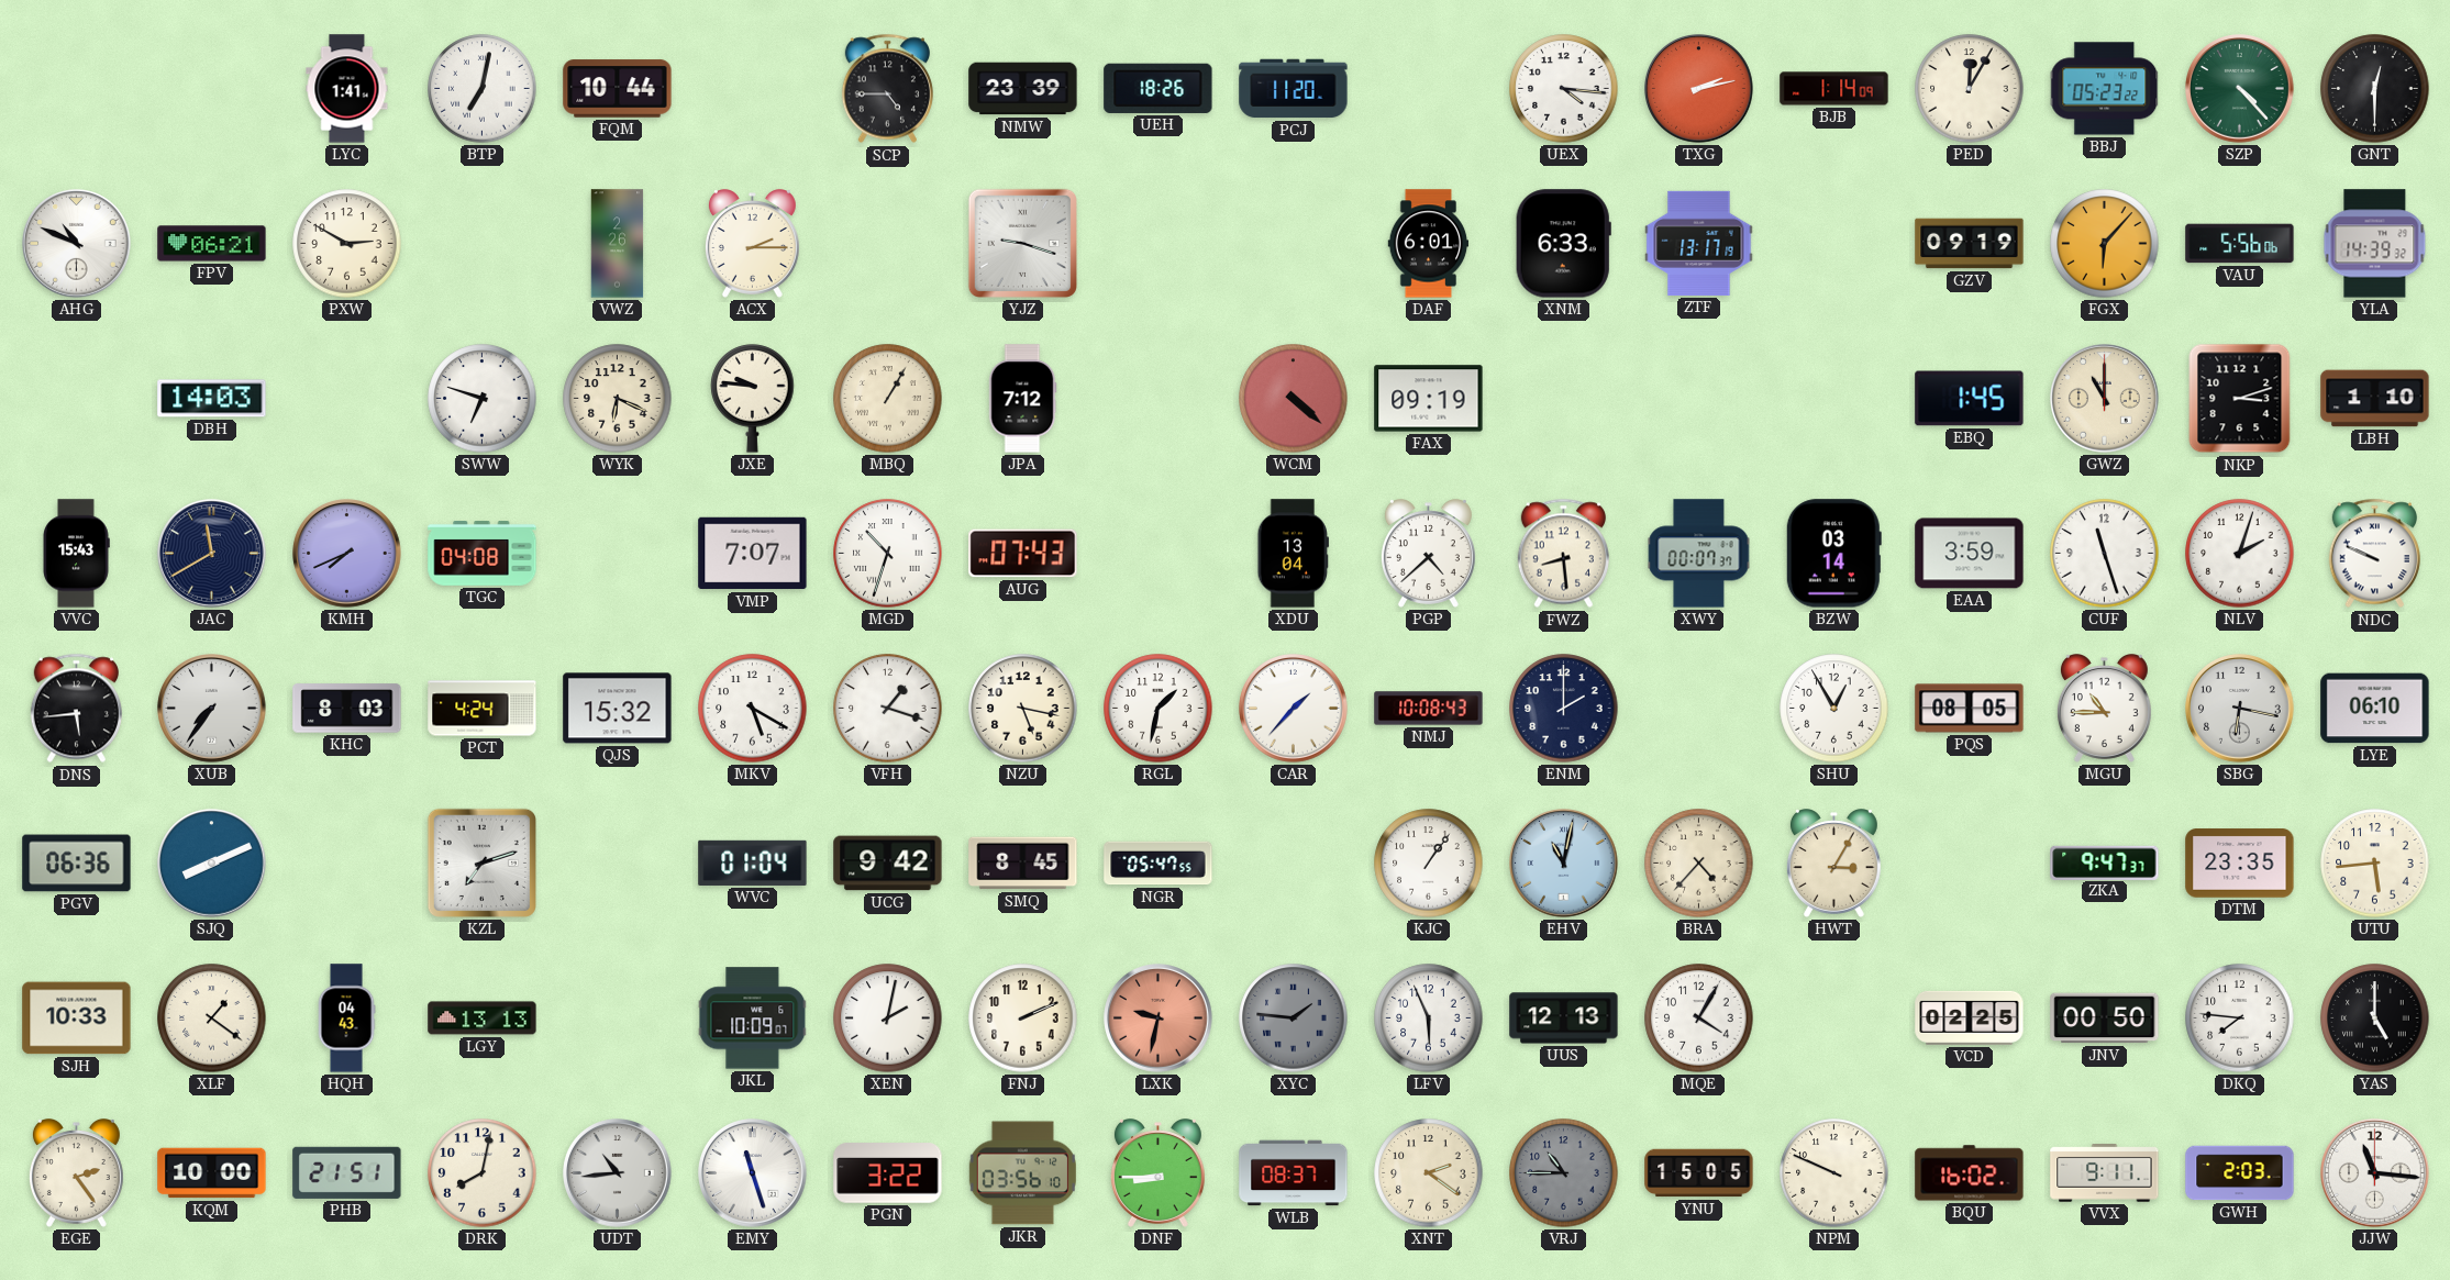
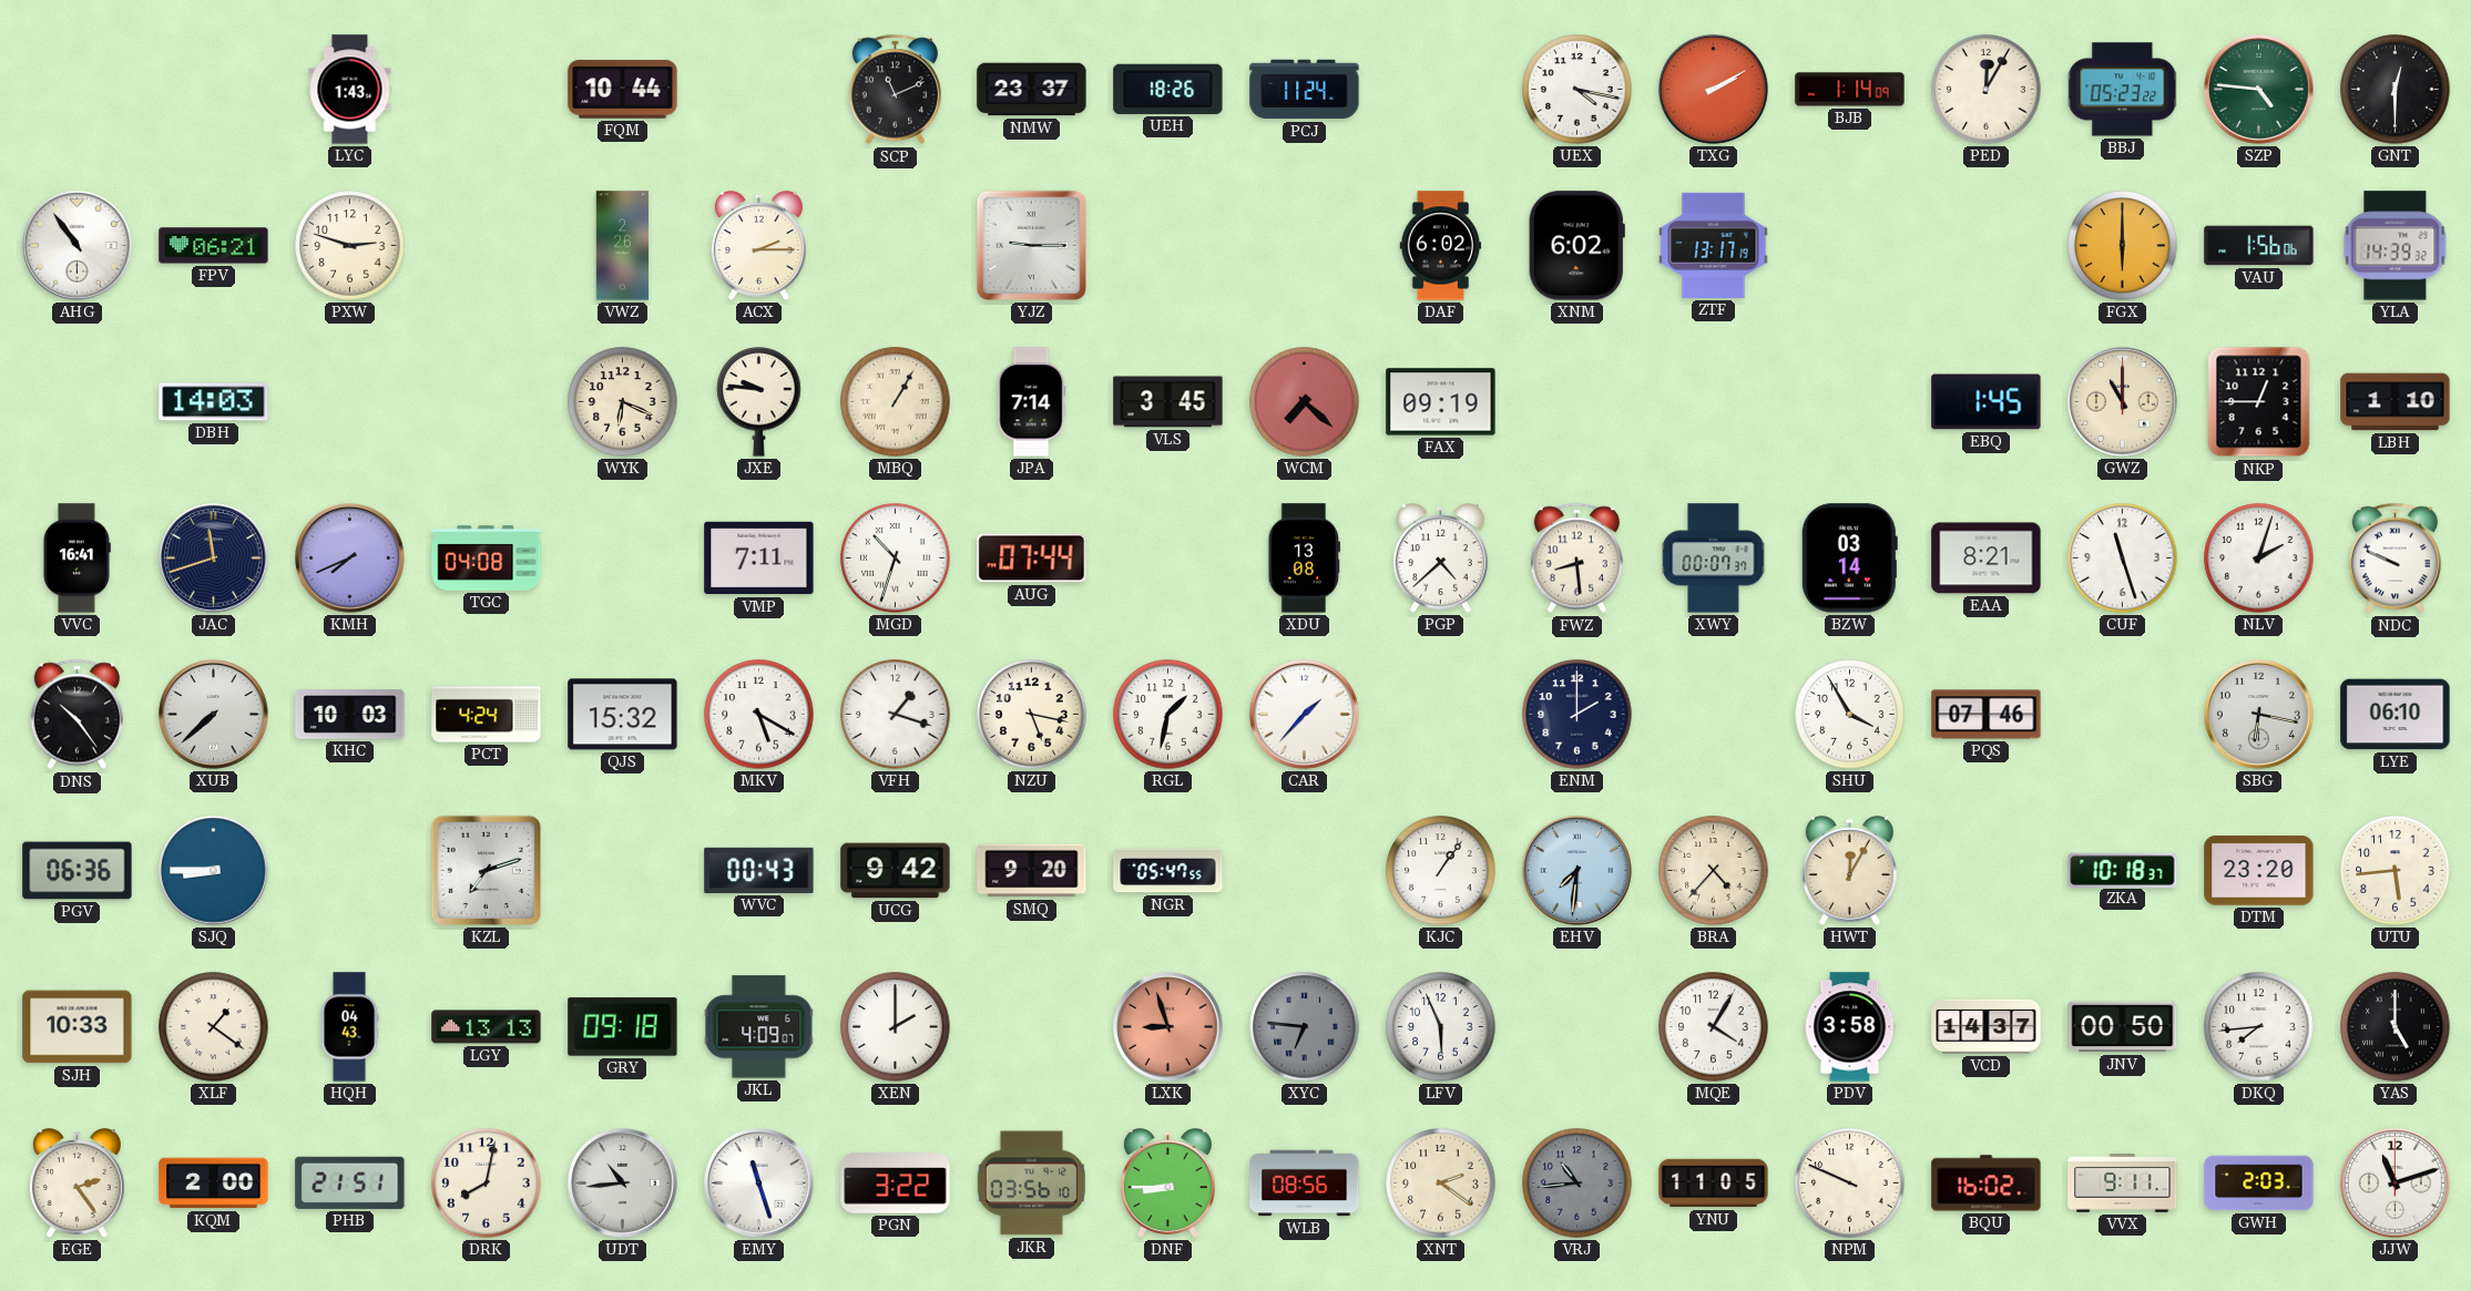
LYC: 1:41 -> 1:43
BTP: 7:02 -> none
SCP: 4:45 -> 11:11
NMW: 23:39 -> 23:37
PCJ: 11:20 -> 11:24
UEX: 4:16 -> 4:17
TXG: 2:13 -> 2:10
SZP: 4:23 -> 4:46
AHG: 10:49 -> 10:54
PXW: 2:50 -> 2:48
YJZ: 9:18 -> 9:15
DAF: 6:01 -> 6:02
XNM: 6:33 -> 6:02
GZV: 09:19 -> none
FGX: 6:07 -> 6:00
VAU: 5:56 -> 1:56
SWW: 6:48 -> none
JPA: 7:12 -> 7:14
VLS: none -> 3:45
WCM: 4:22 -> 7:22
NKP: 3:12 -> 12:45
VVC: 15:43 -> 16:41
JAC: 11:40 -> 11:42
VMP: 7:07 -> 7:11
AUG: 07:43 -> 07:44
XDU: 13:04 -> 13:08
EAA: 3:59 -> 8:21
DNS: 5:44 -> 10:24
XUB: 7:36 -> 7:38
KHC: 8:03 -> 10:03
NMJ: 10:08 -> none
SHU: 12:55 -> 3:55
PQS: 08:05 -> 07:46
MGU: 10:45 -> none
SJQ: 8:11 -> 8:45
WVC: 01:04 -> 00:43
SMQ: 8:45 -> 9:20
EHV: 11:02 -> 7:31
HWT: 3:05 -> 12:05
ZKA: 9:47 -> 10:18
DTM: 23:35 -> 23:20
GRY: none -> 09:18
JKL: 10:09 -> 4:09
XEN: 2:02 -> 2:00
FNJ: 2:11 -> none
LXK: 9:32 -> 8:57
XYC: 1:46 -> 6:46
UUS: 12:13 -> none
PDV: none -> 3:58
VCD: 02:25 -> 14:37
DKQ: 7:46 -> 7:44
KQM: 10:00 -> 2:00
WLB: 08:37 -> 08:56
VRJ: 10:45 -> 10:44
YNU: 15:05 -> 11:05
JJW: 11:16 -> 11:12
